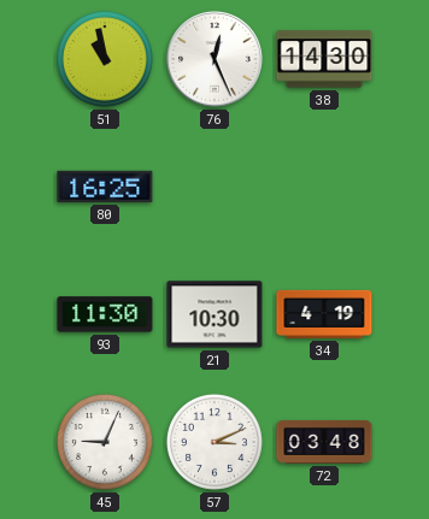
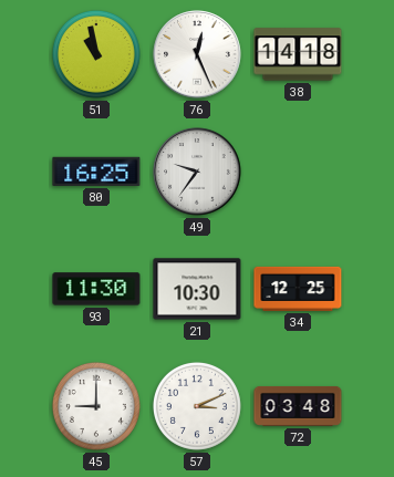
38: 14:30 -> 14:18
49: none -> 9:36
34: 4:19 -> 12:25
45: 9:04 -> 9:00
